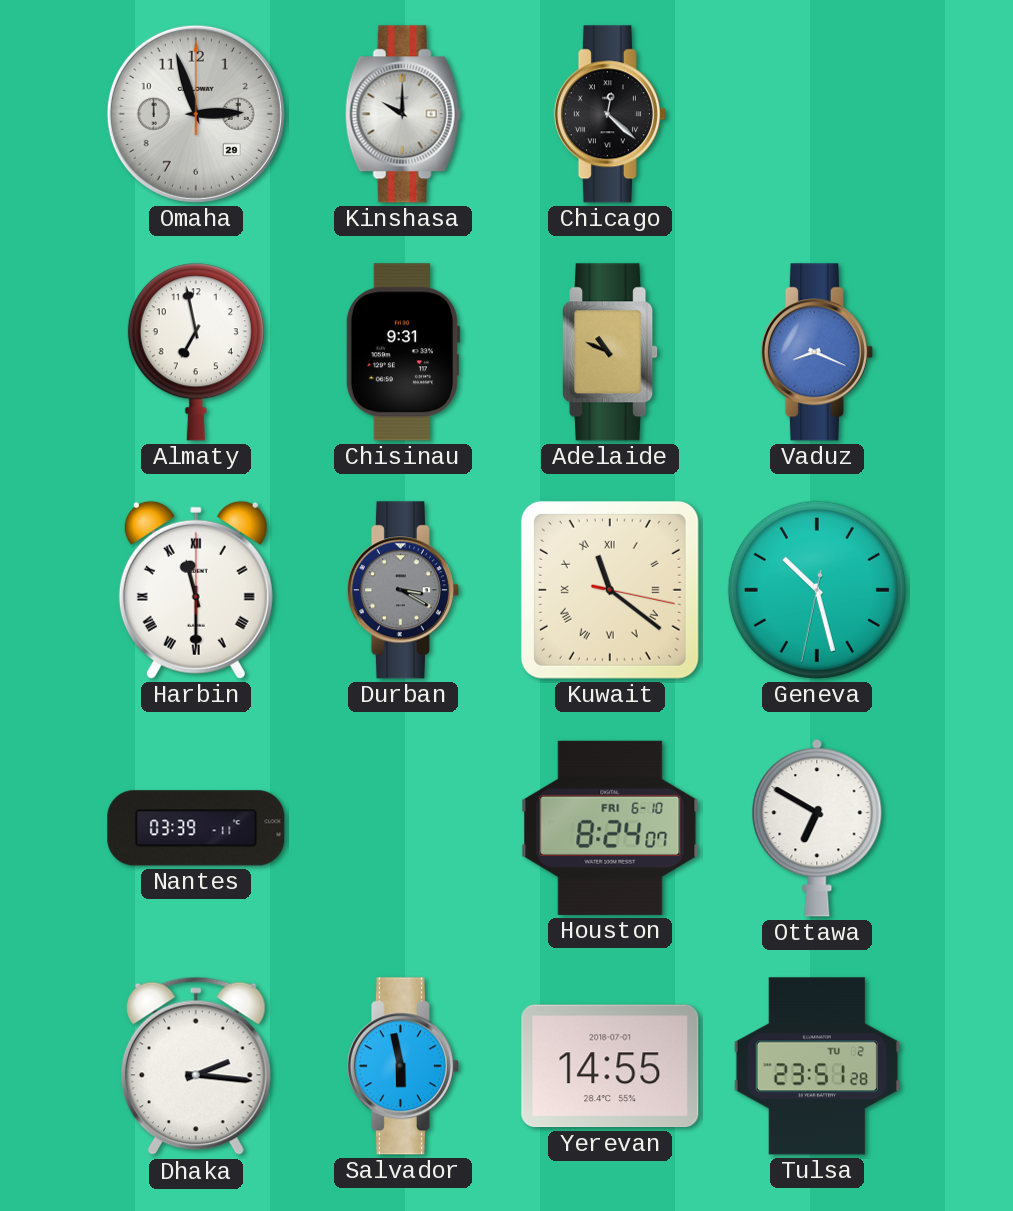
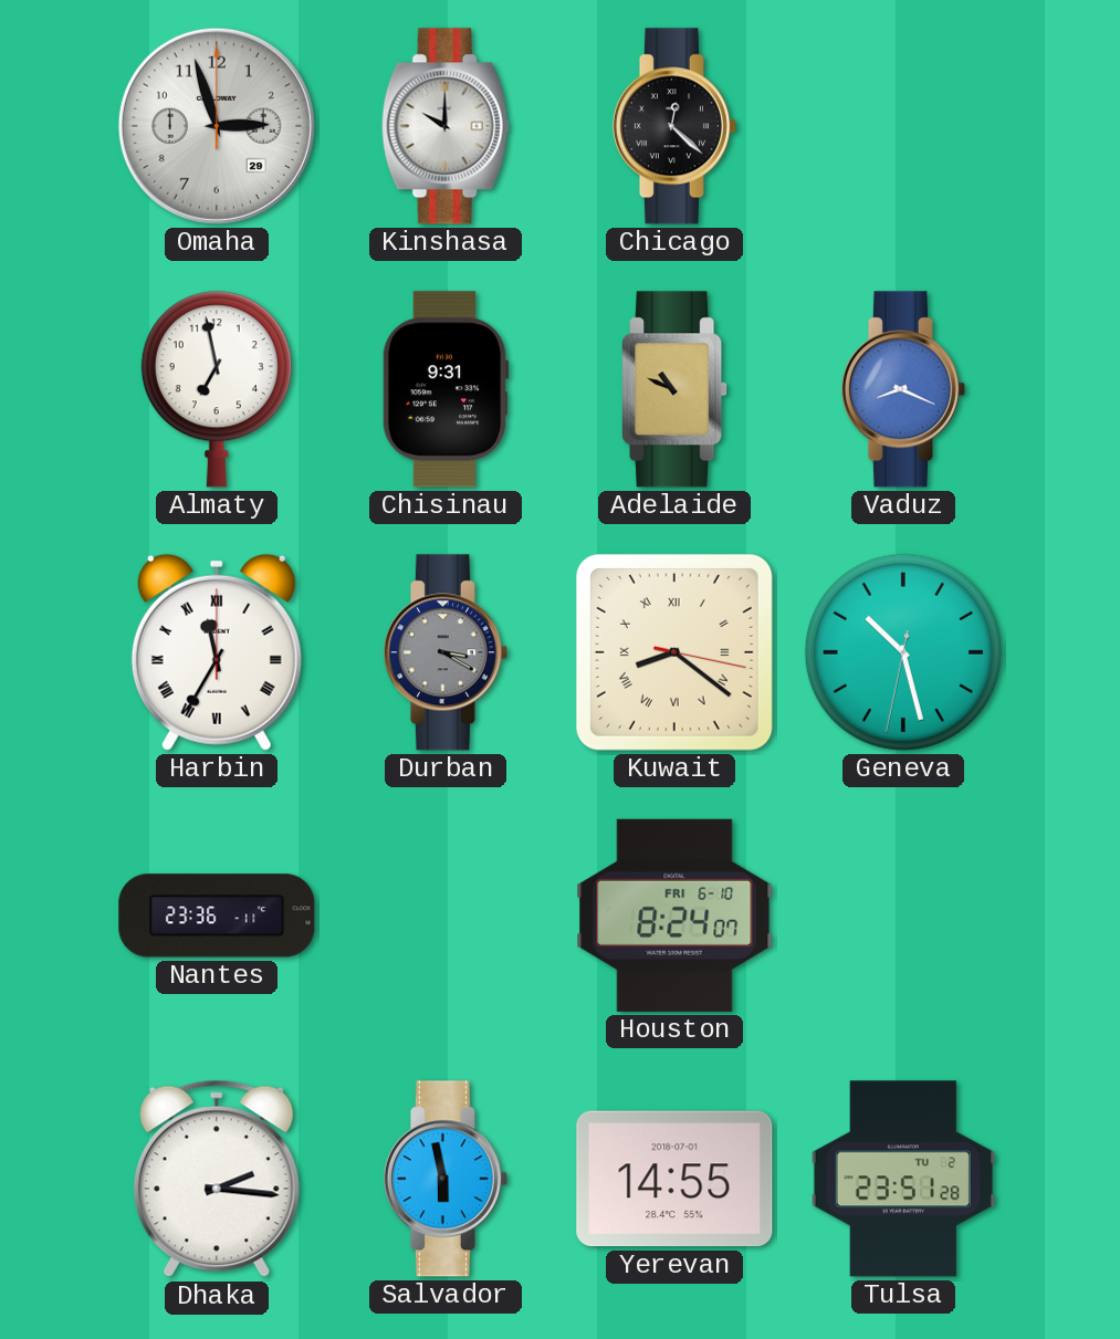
Harbin: 11:30 -> 11:35
Kuwait: 11:21 -> 8:21
Nantes: 03:39 -> 23:36
Ottawa: 6:50 -> none
